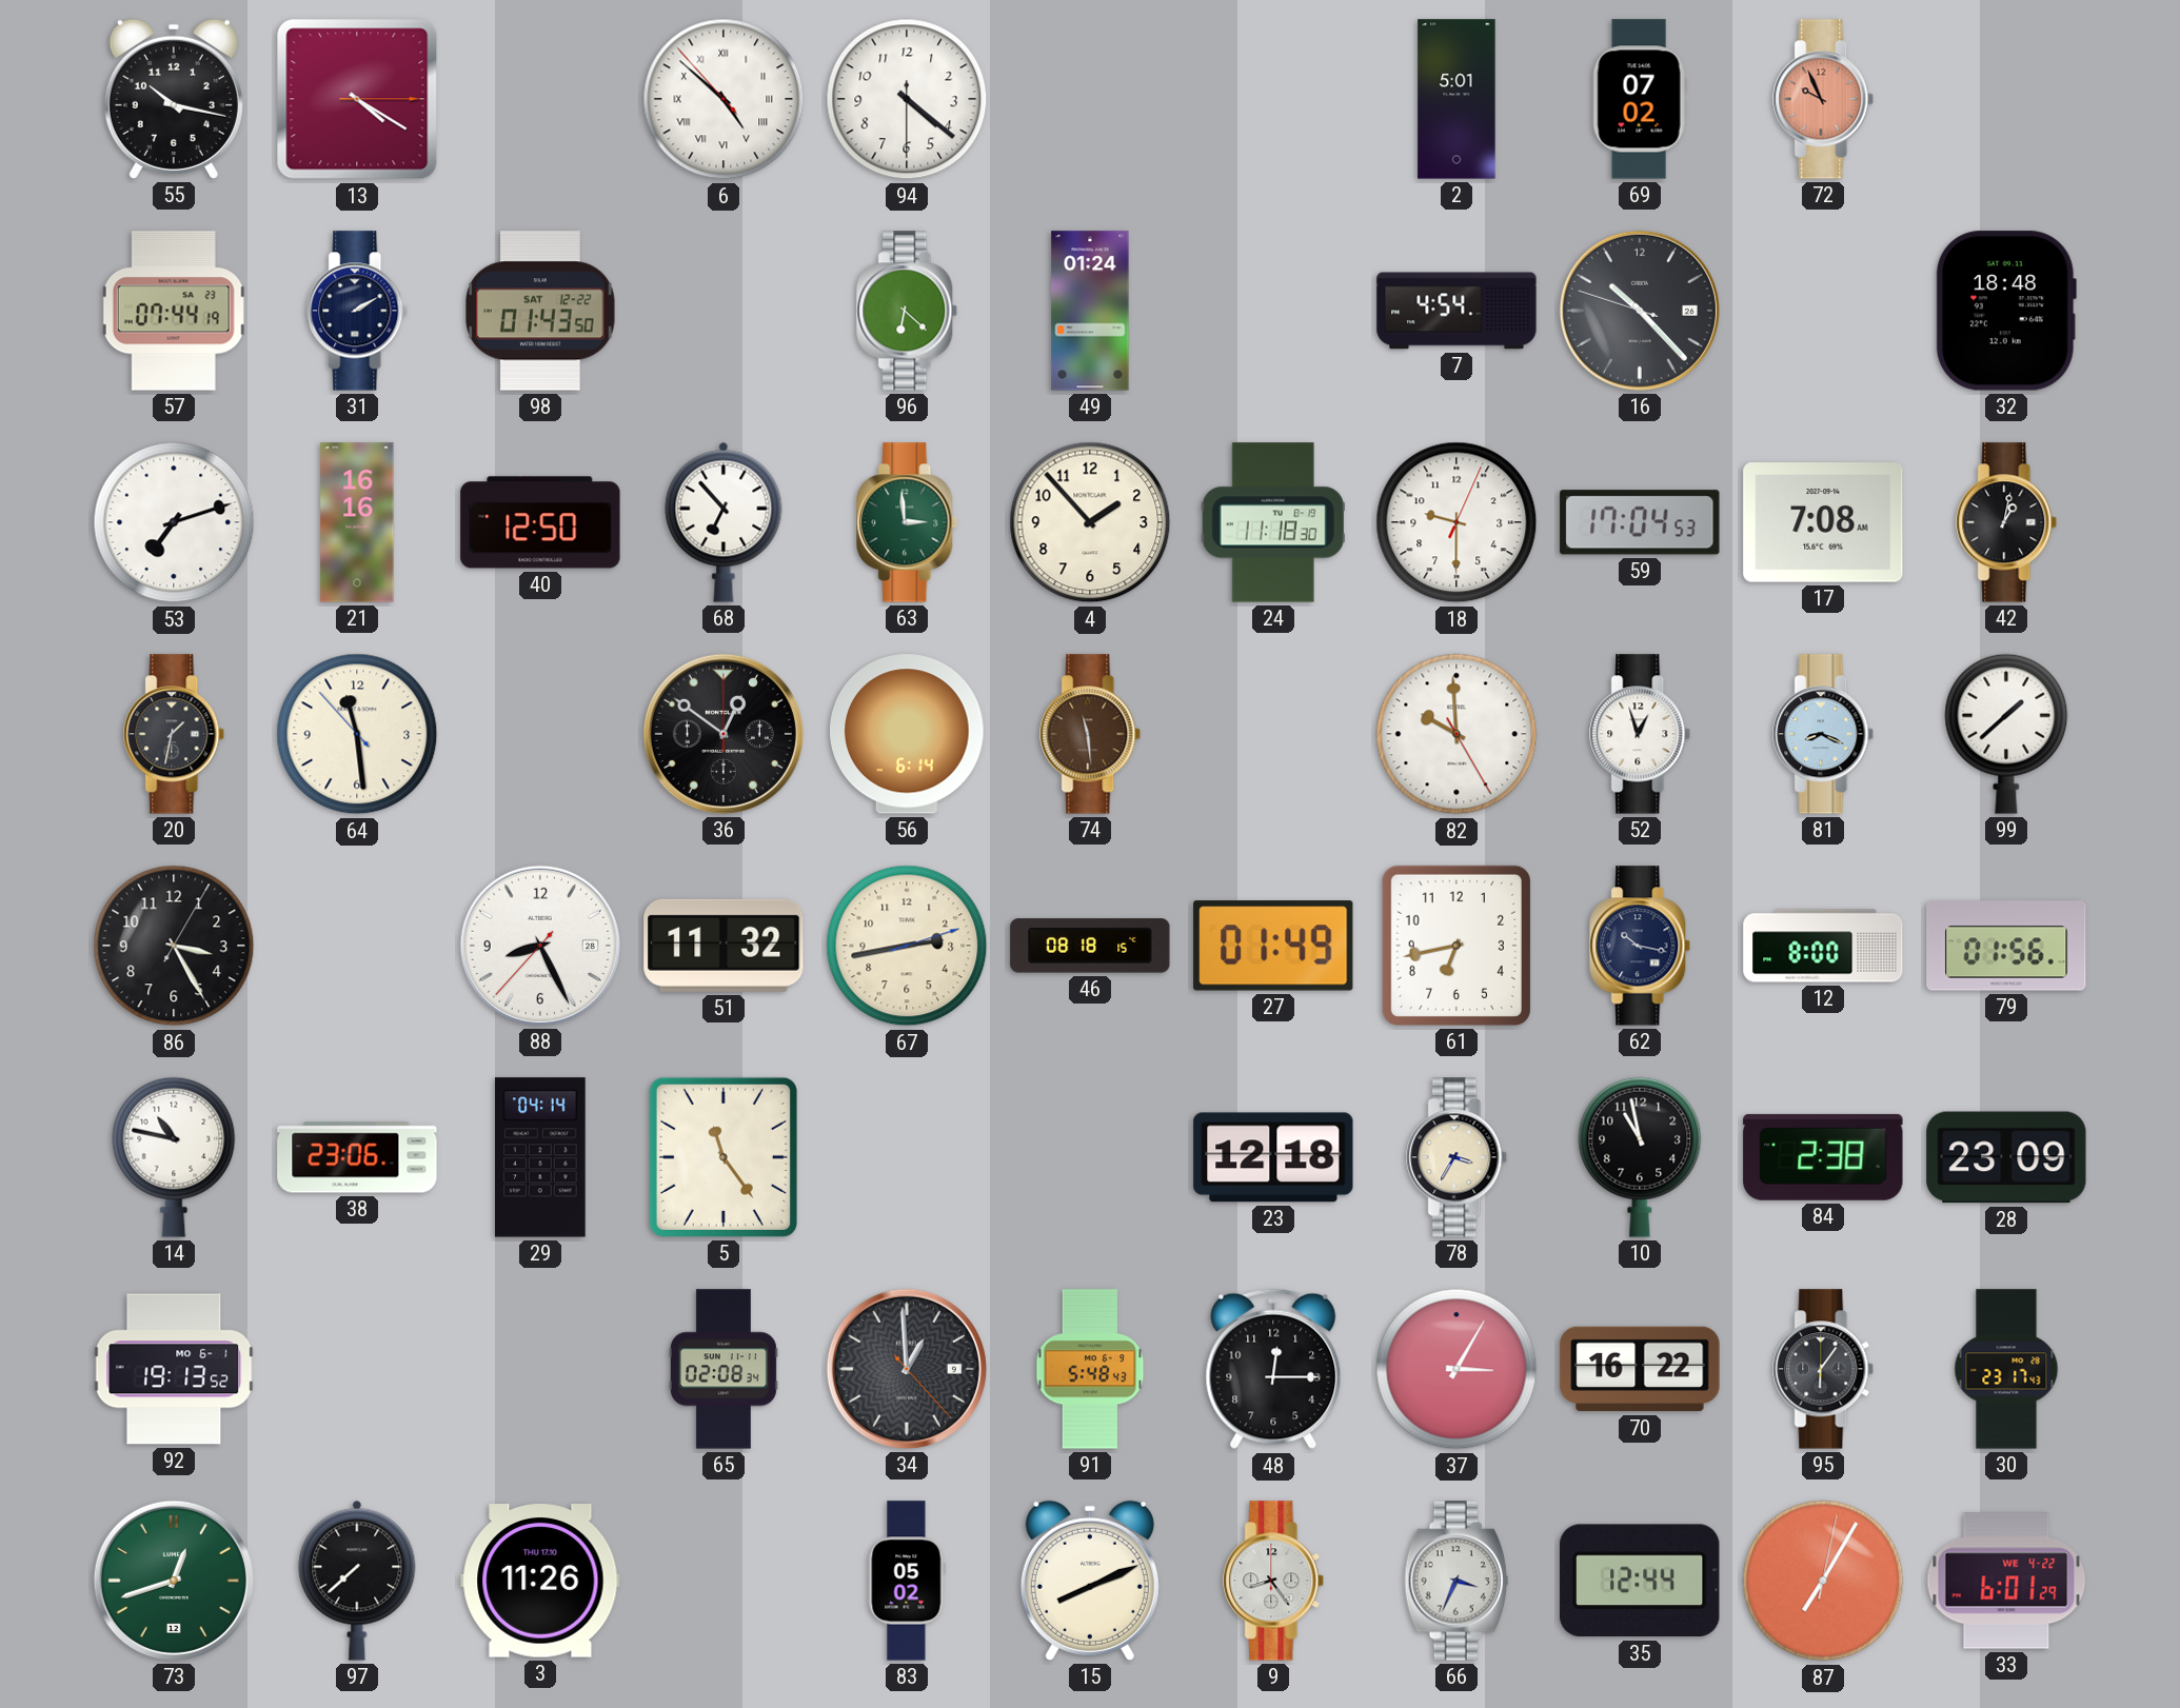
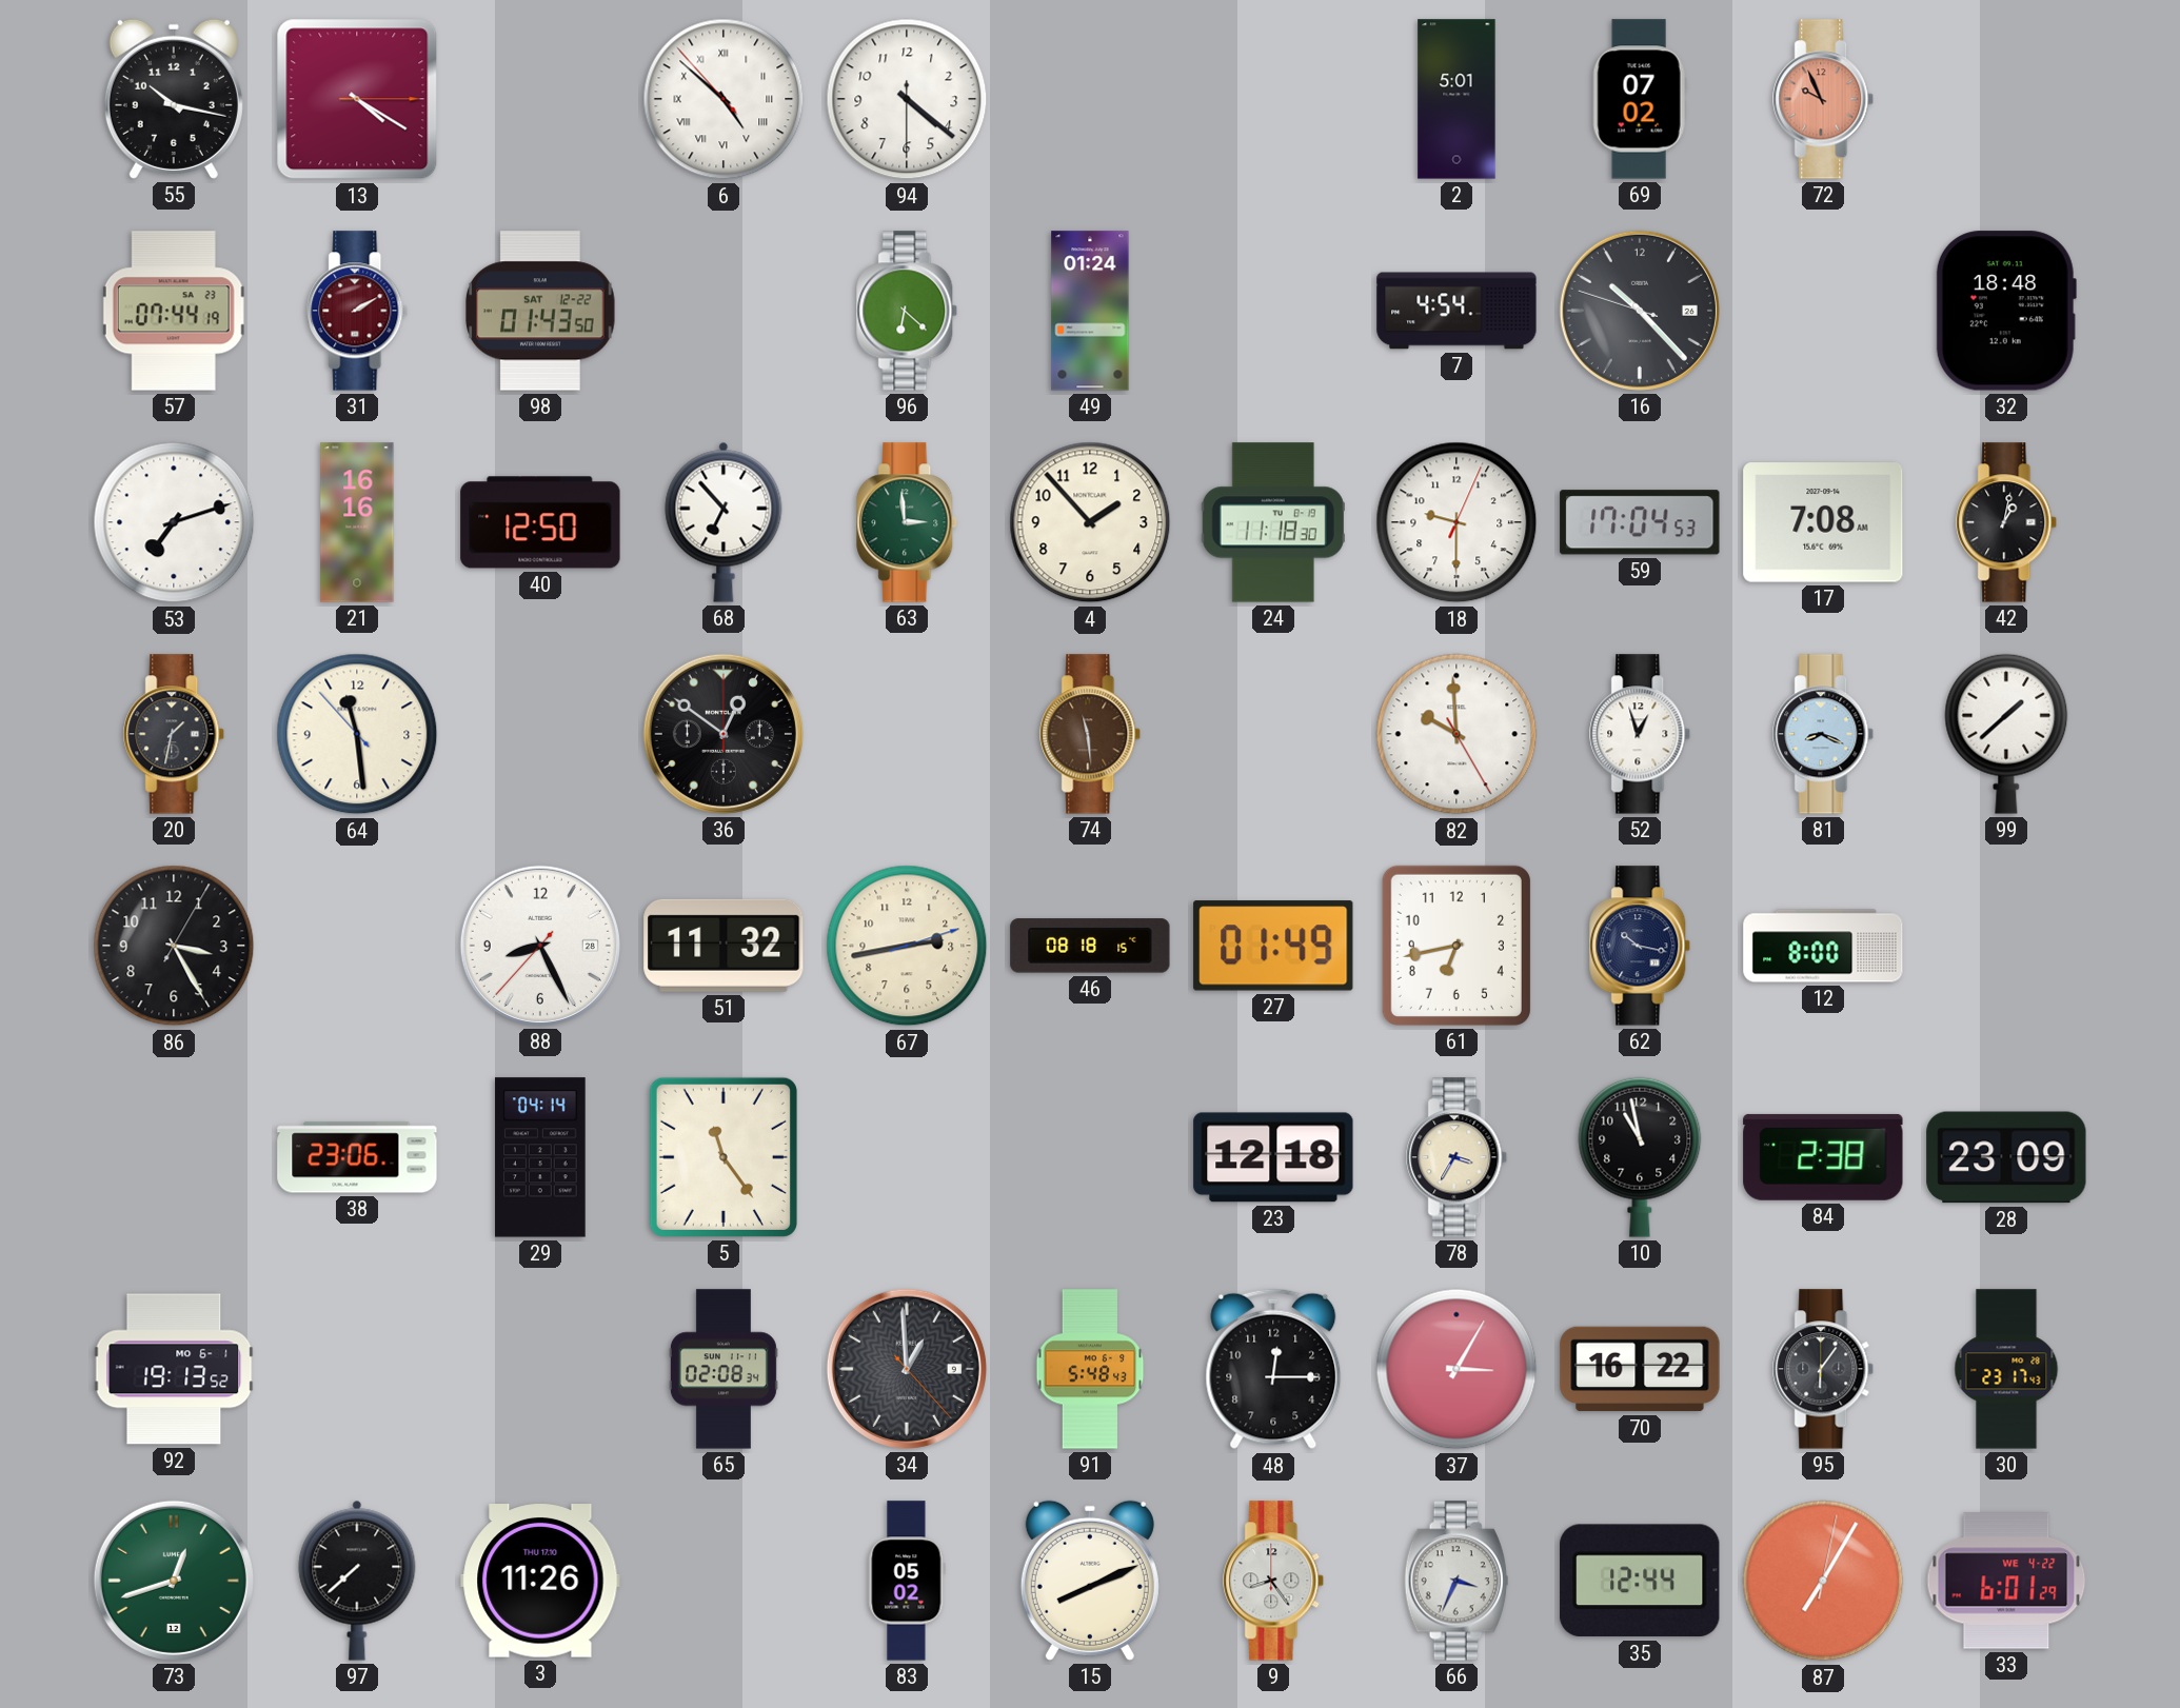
31 dial: navy -> burgundy
56: 6:14 -> none
79: 01:56 -> none
14: 10:47 -> none
